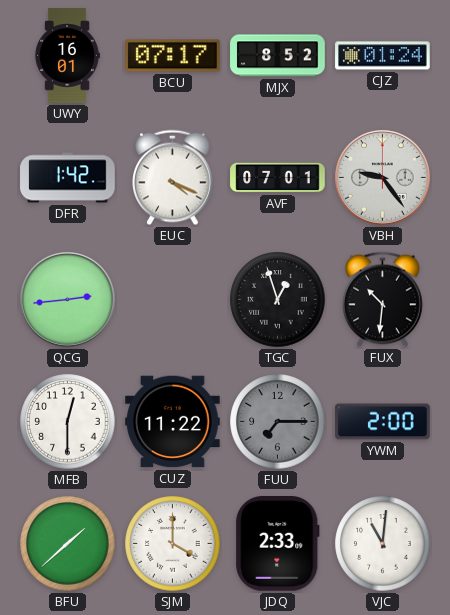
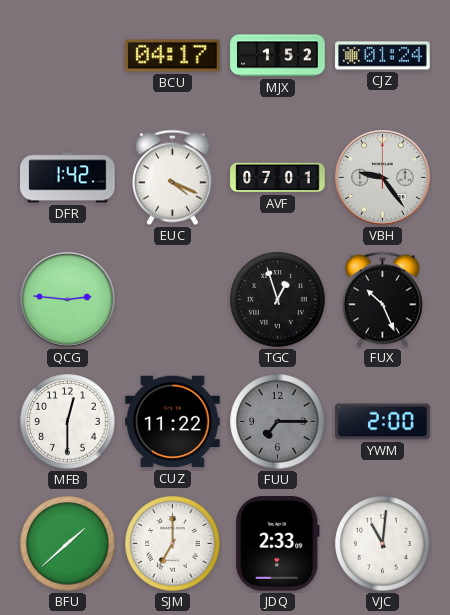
UWY: 16:01 -> none
BCU: 07:17 -> 04:17
MJX: 8:52 -> 1:52
QCG: 2:44 -> 2:46
FUX: 10:31 -> 10:26
SJM: 4:00 -> 7:00
